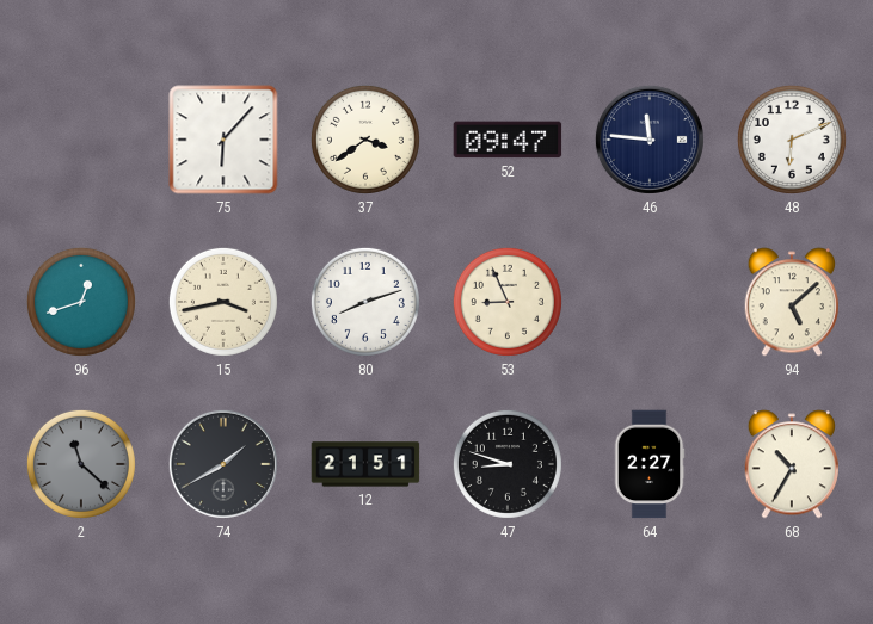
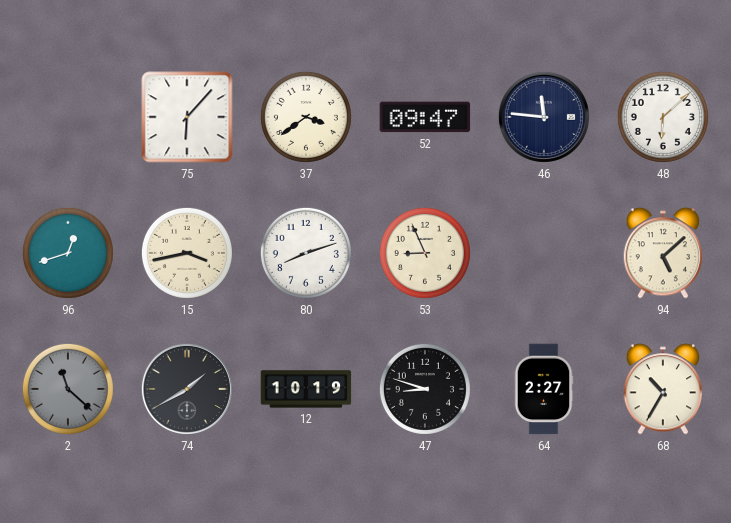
48: 6:11 -> 6:08
12: 21:51 -> 10:19
